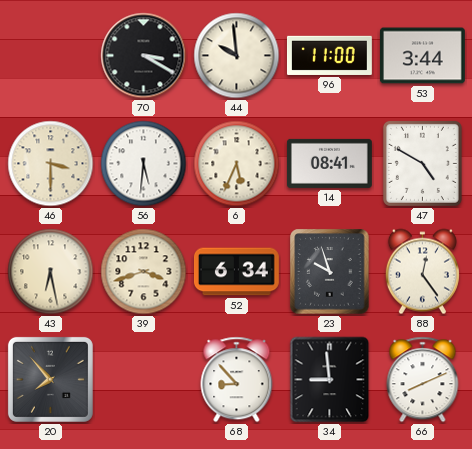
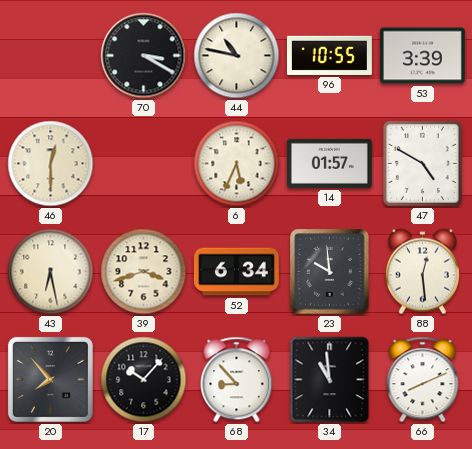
44: 9:59 -> 10:47
96: 11:00 -> 10:55
53: 3:44 -> 3:39
46: 3:30 -> 12:30
56: 5:31 -> none
14: 08:41 -> 01:57
23: 9:57 -> 9:59
88: 12:24 -> 12:29
17: none -> 10:07
34: 8:59 -> 10:59
